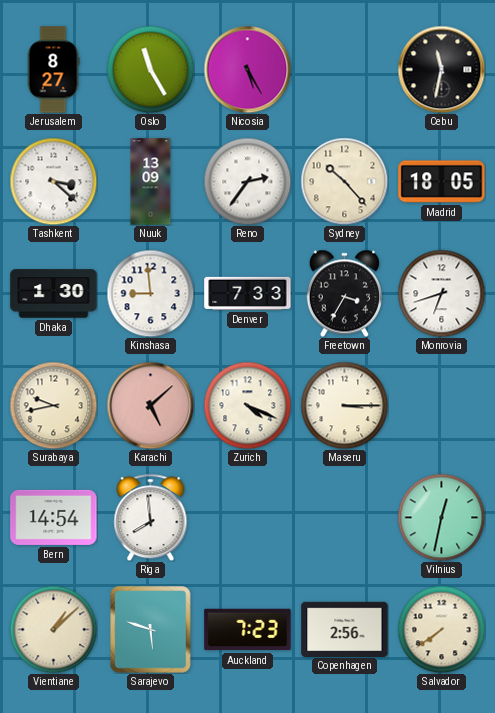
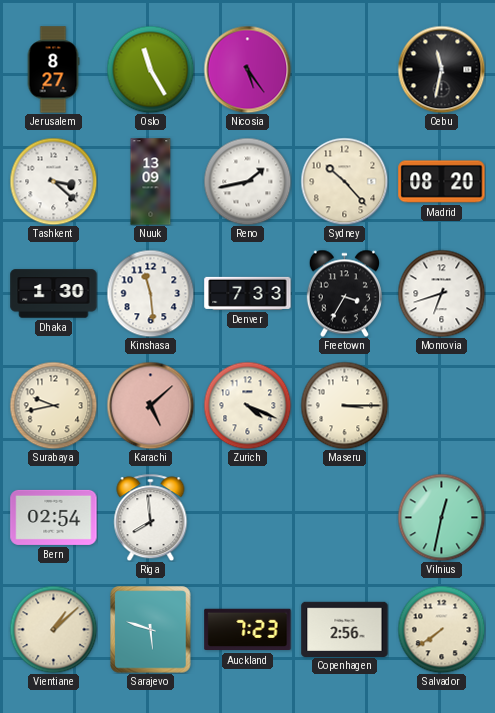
Nicosia: 5:25 -> 5:24
Reno: 2:36 -> 1:43
Madrid: 18:05 -> 08:20
Kinshasa: 8:59 -> 11:29
Bern: 14:54 -> 02:54
